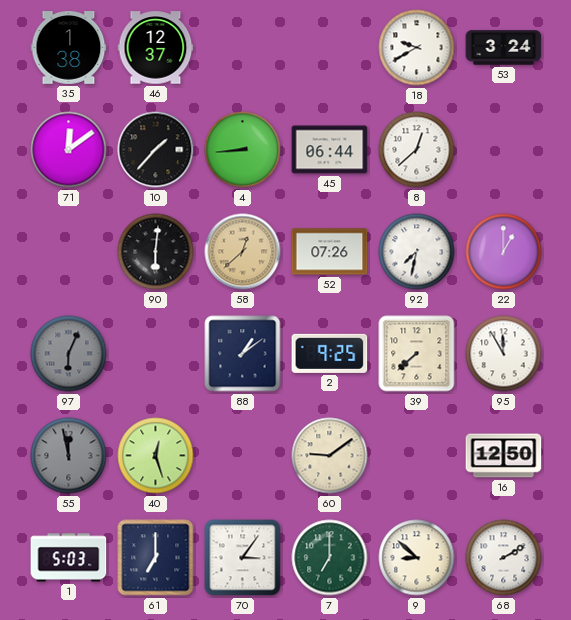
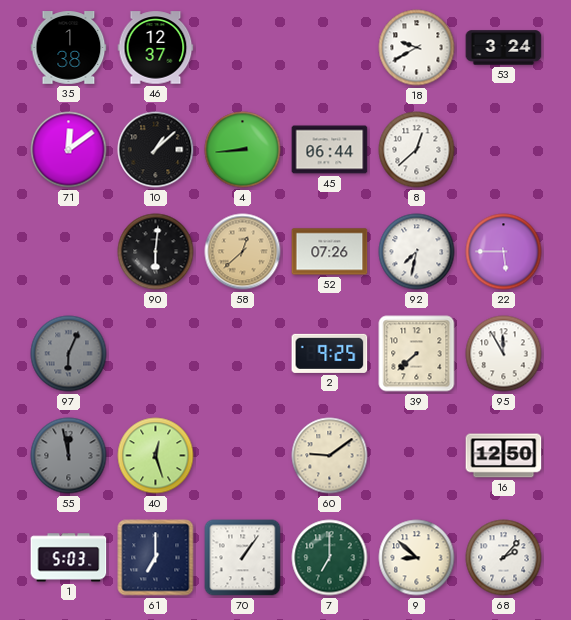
10: 1:37 -> 1:08
22: 1:00 -> 5:45
88: 1:09 -> none
70: 3:06 -> 1:06
68: 2:10 -> 2:07
